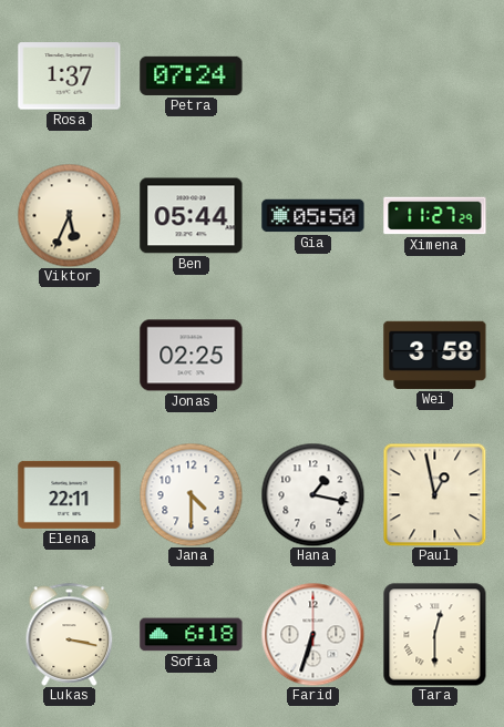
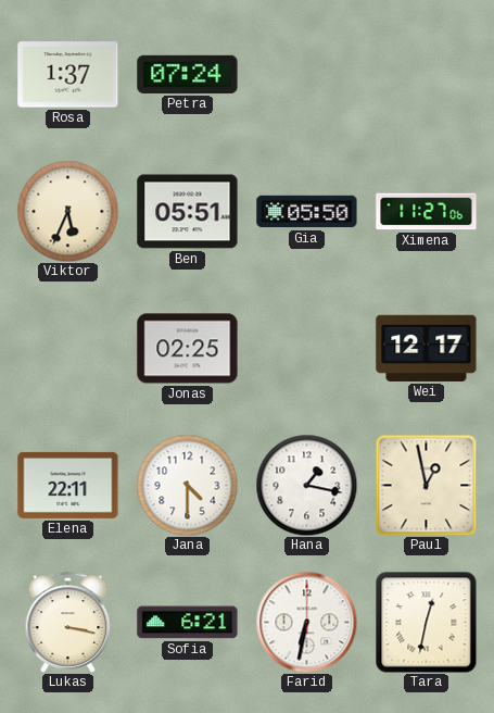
Ben: 05:44 -> 05:51
Ximena: 11:27:29 -> 11:27:06
Wei: 3:58 -> 12:17
Sofia: 6:18 -> 6:21
Farid: 6:33 -> 6:32
Tara: 12:30 -> 12:32
